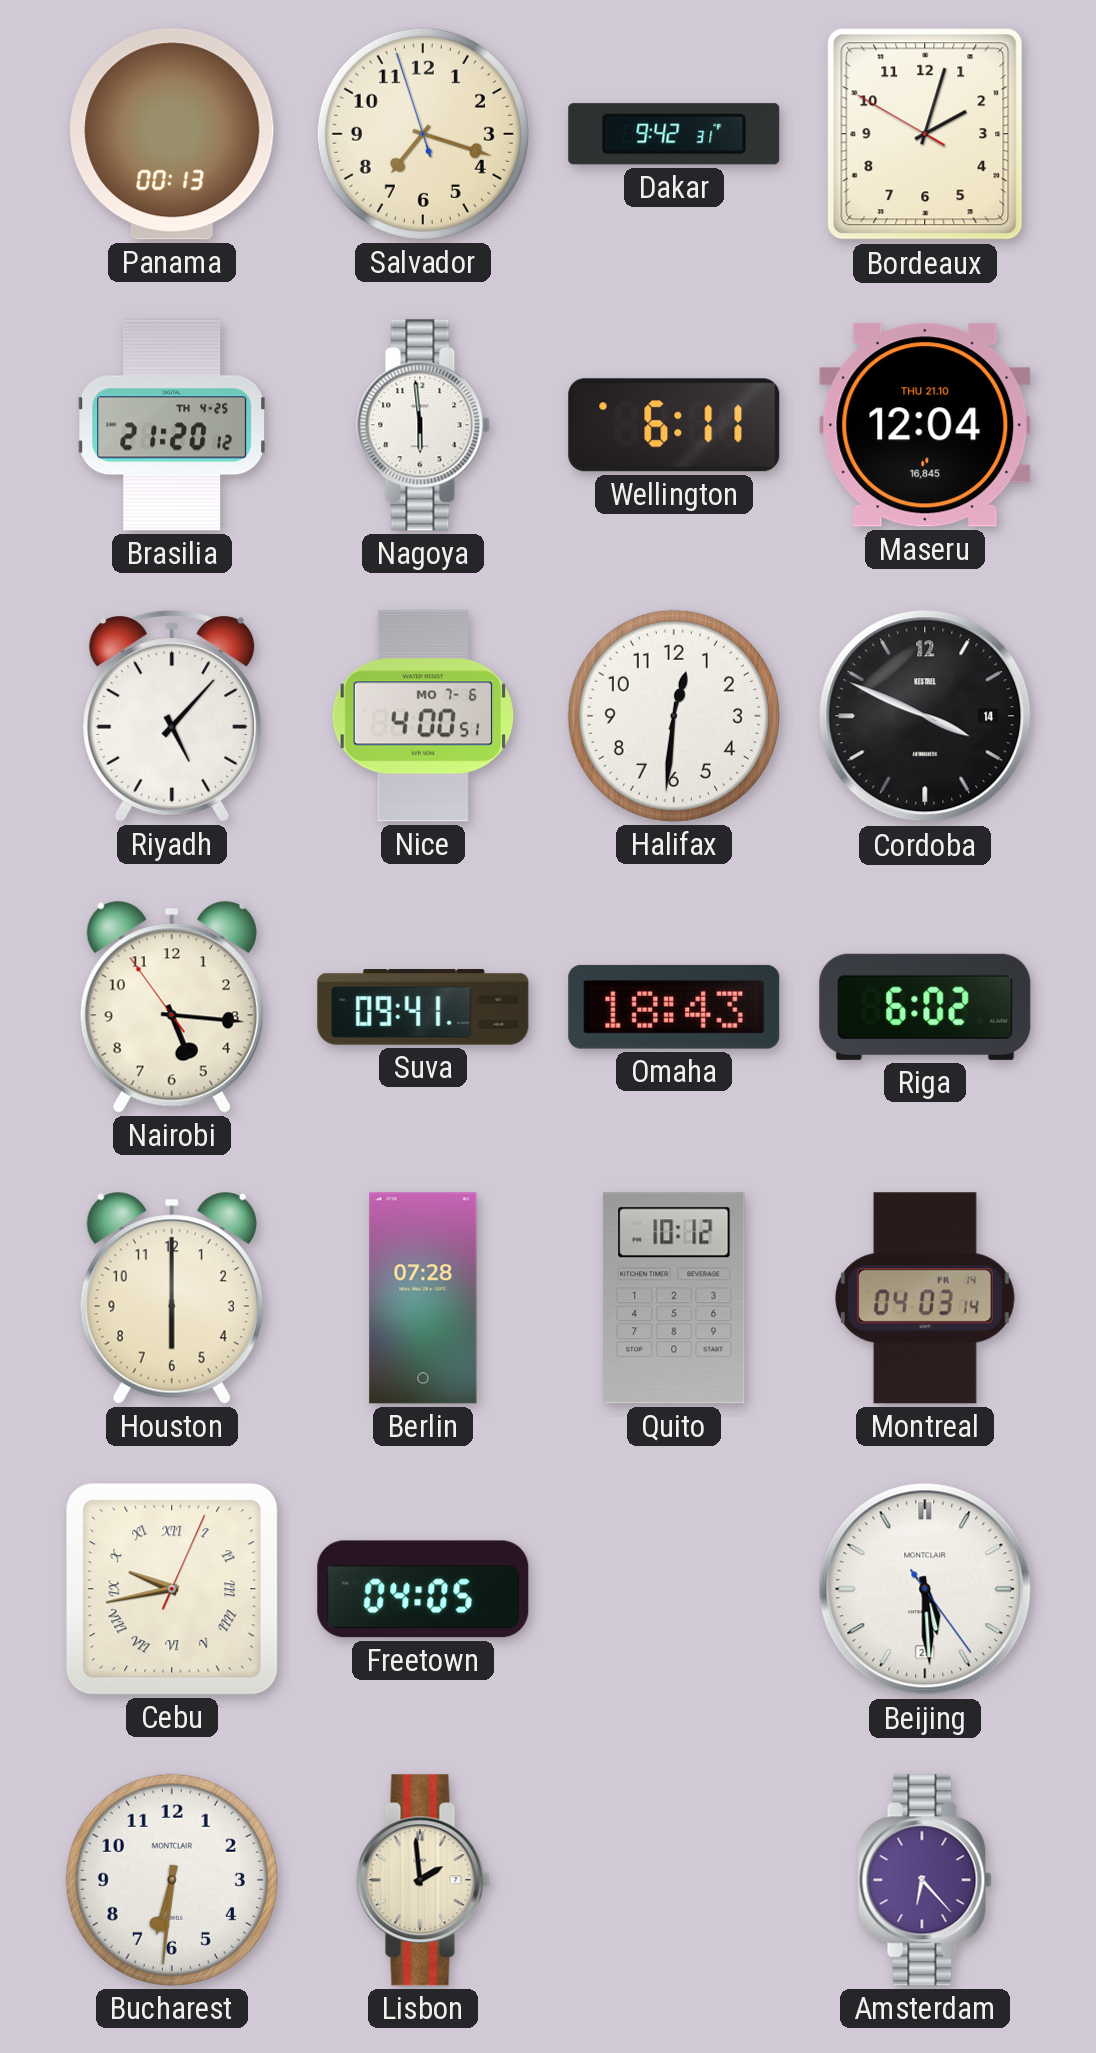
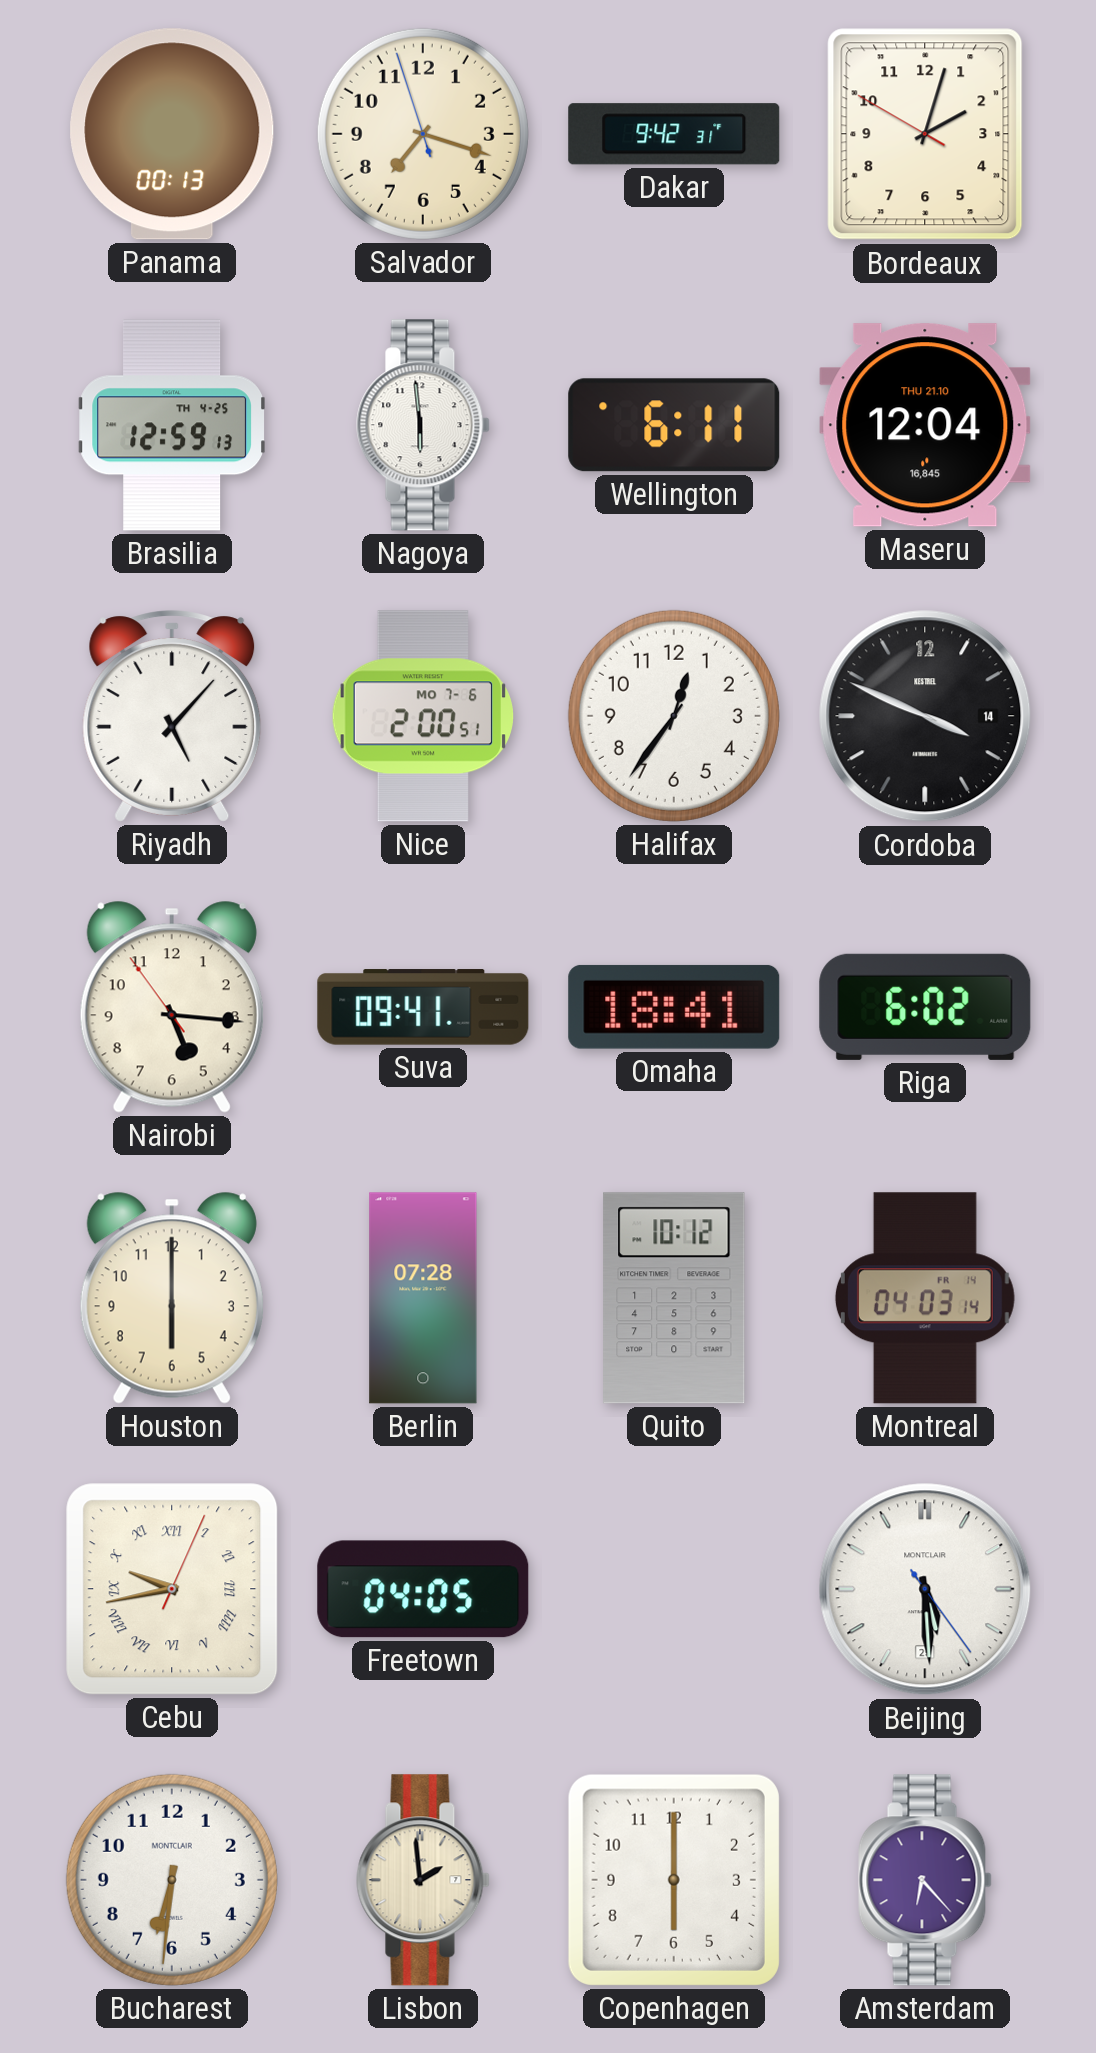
Brasilia: 21:20 -> 12:59
Nice: 4:00 -> 2:00
Halifax: 12:31 -> 12:36
Omaha: 18:43 -> 18:41
Copenhagen: none -> 6:00
